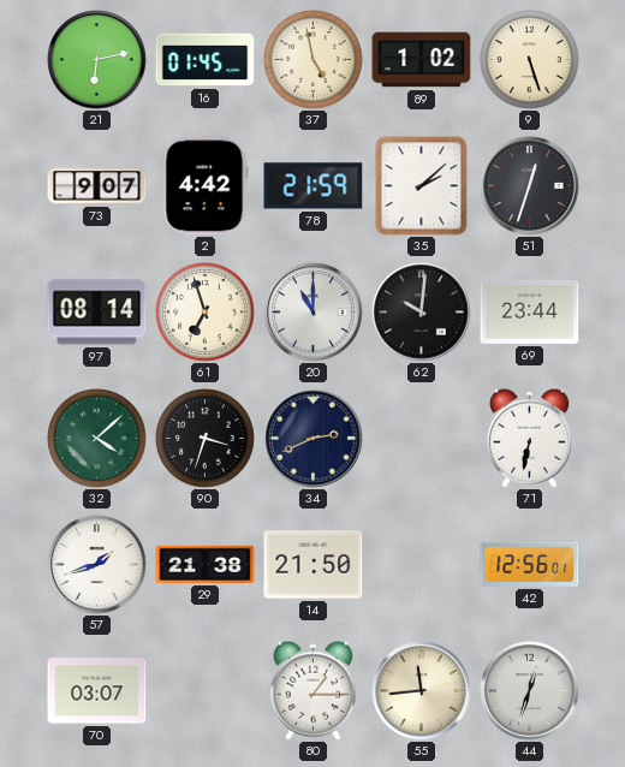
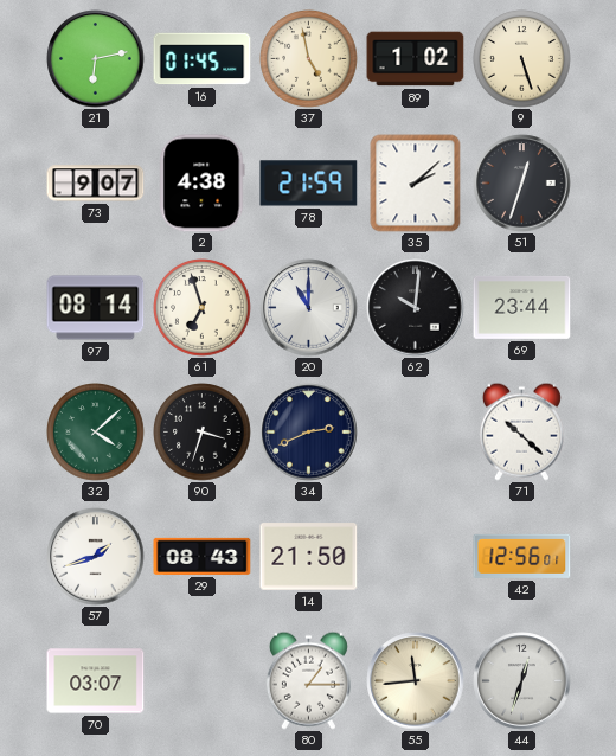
2: 4:42 -> 4:38
71: 6:32 -> 10:22
29: 21:38 -> 08:43
